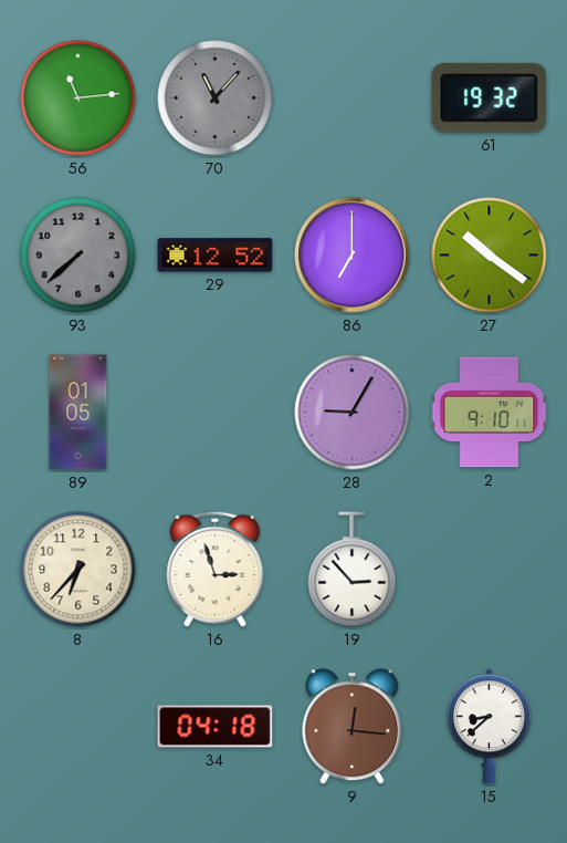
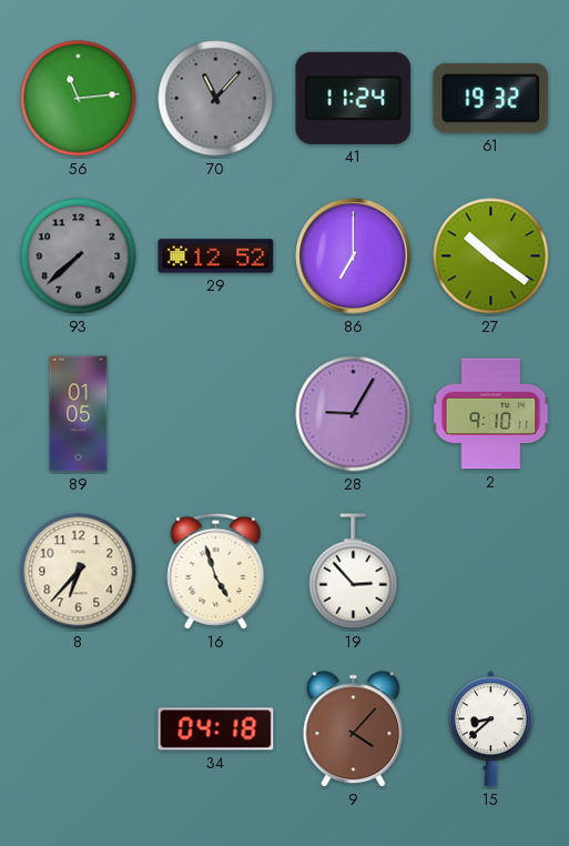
41: none -> 11:24
16: 2:57 -> 4:57
9: 12:16 -> 4:07
